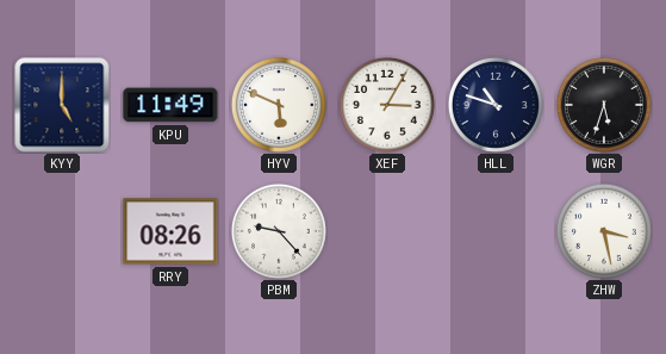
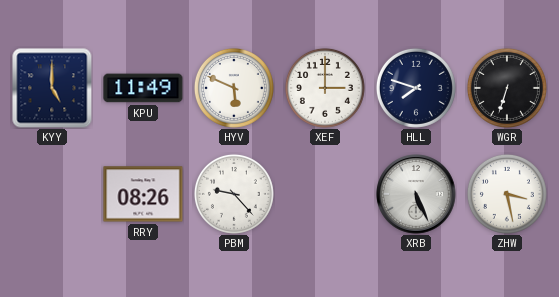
XEF: 3:05 -> 3:00
HLL: 10:48 -> 7:48
WGR: 5:33 -> 6:33
XRB: none -> 5:26
